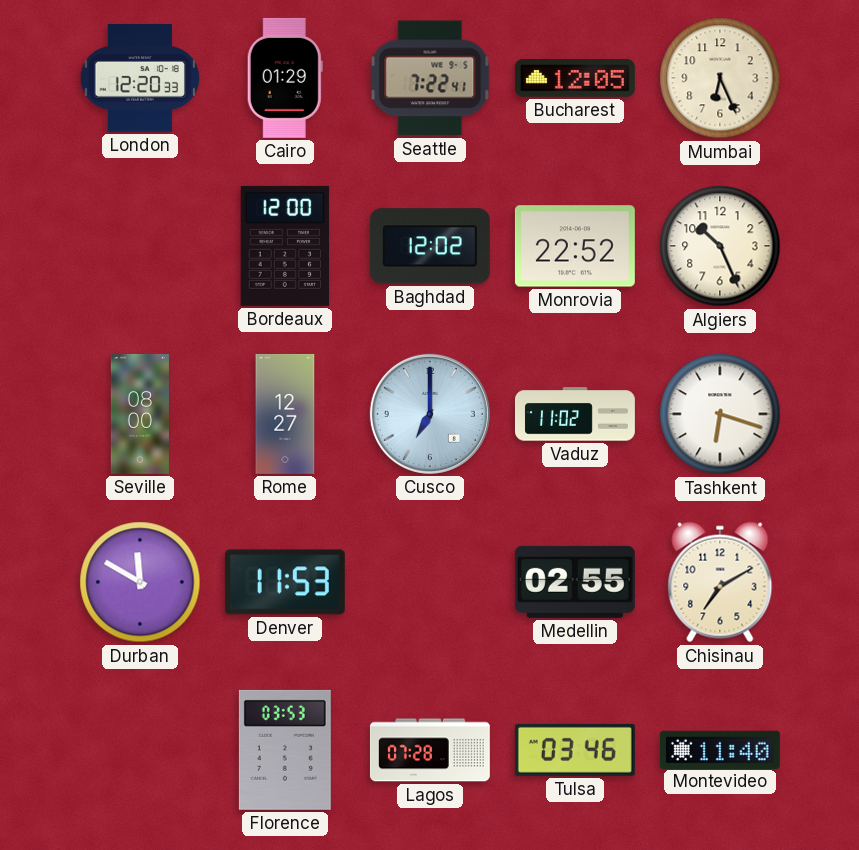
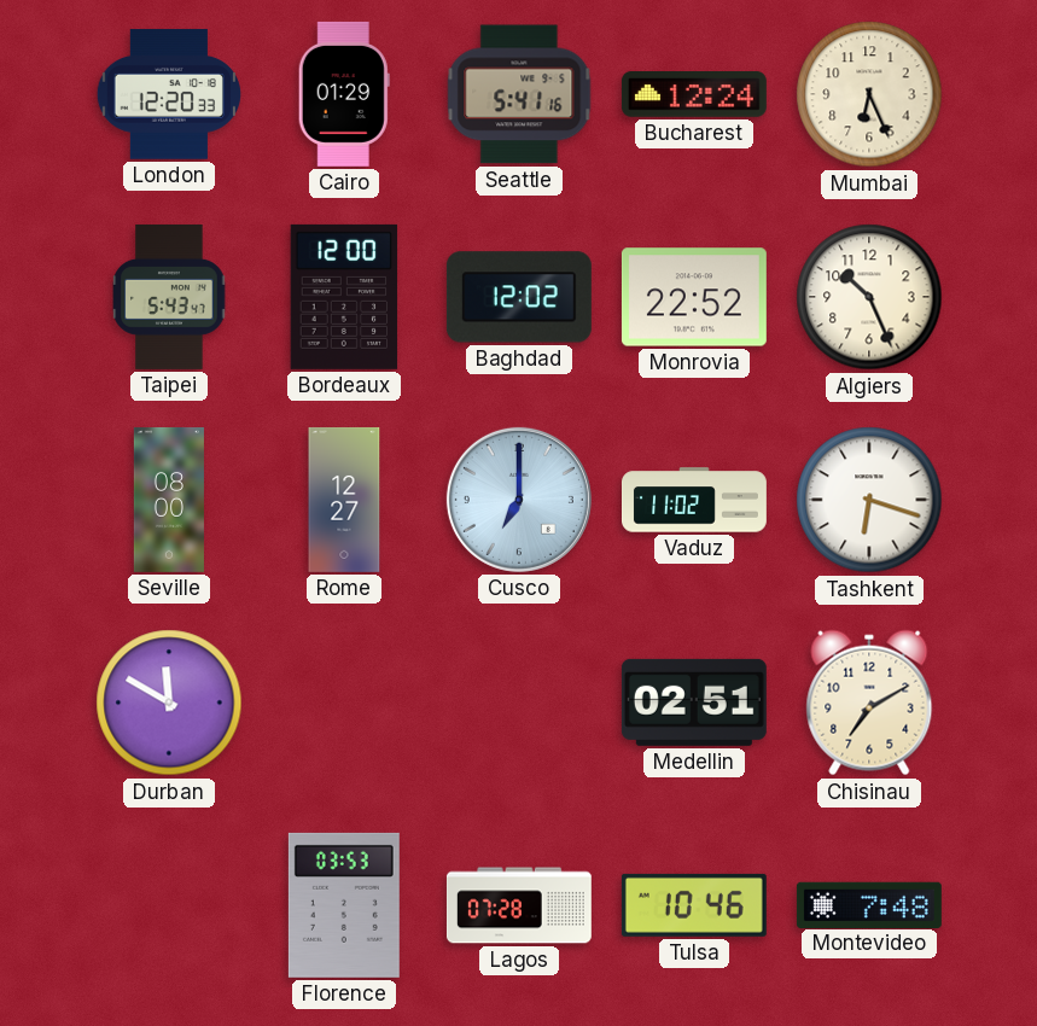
Seattle: 7:22 -> 5:41
Bucharest: 12:05 -> 12:24
Taipei: none -> 5:43
Denver: 11:53 -> none
Medellin: 02:55 -> 02:51
Tulsa: 03:46 -> 10:46
Montevideo: 11:40 -> 7:48
